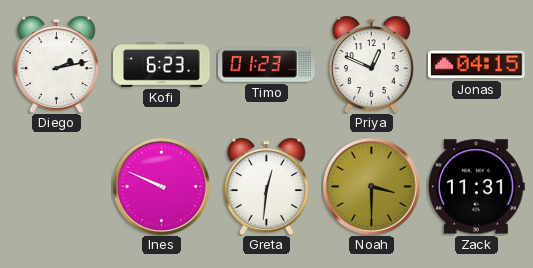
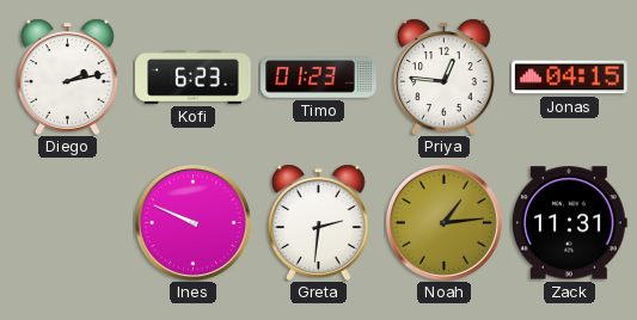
Priya: 12:49 -> 12:46
Greta: 12:31 -> 2:31
Noah: 3:30 -> 1:14
